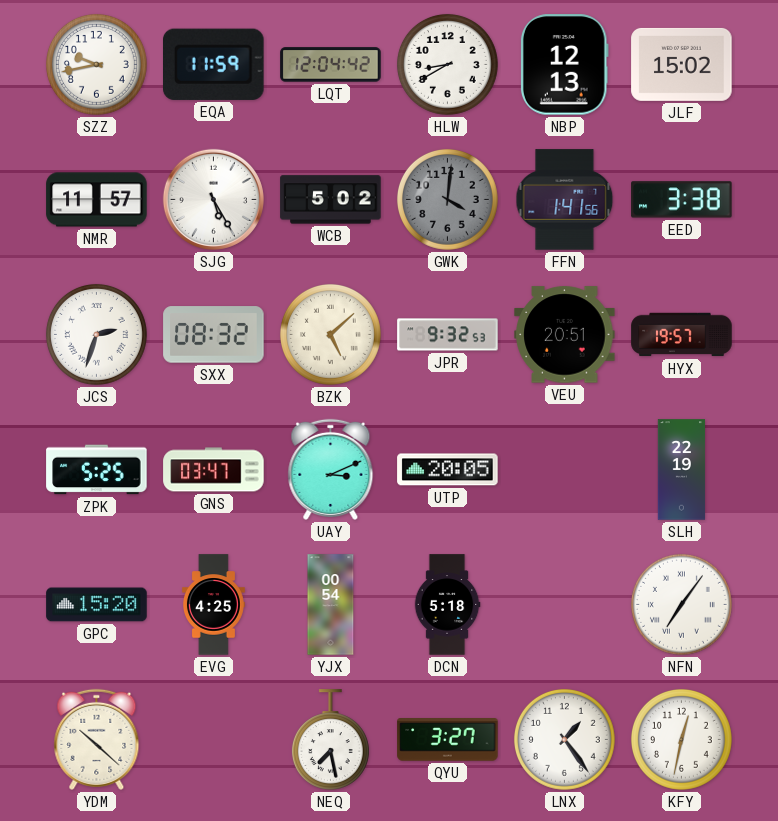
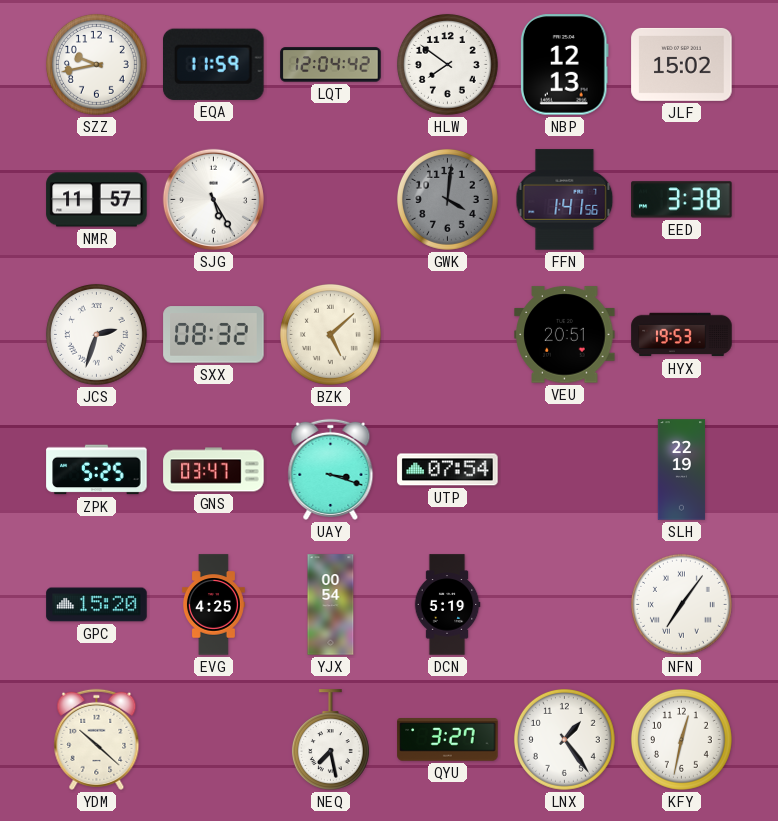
HLW: 8:40 -> 7:51
WCB: 5:02 -> none
JPR: 9:32 -> none
HYX: 19:57 -> 19:53
UAY: 3:11 -> 3:18
UTP: 20:05 -> 07:54
DCN: 5:18 -> 5:19
